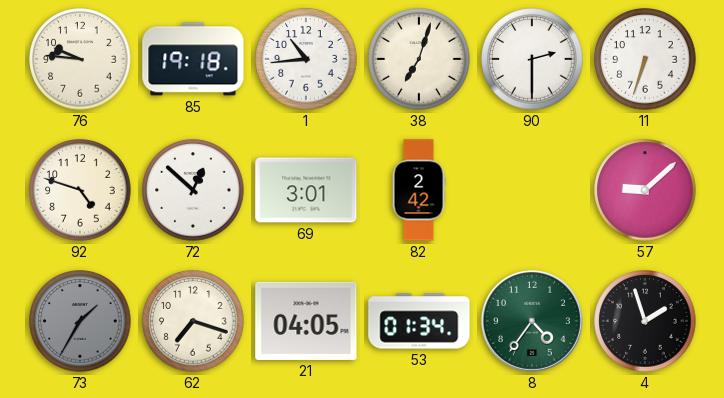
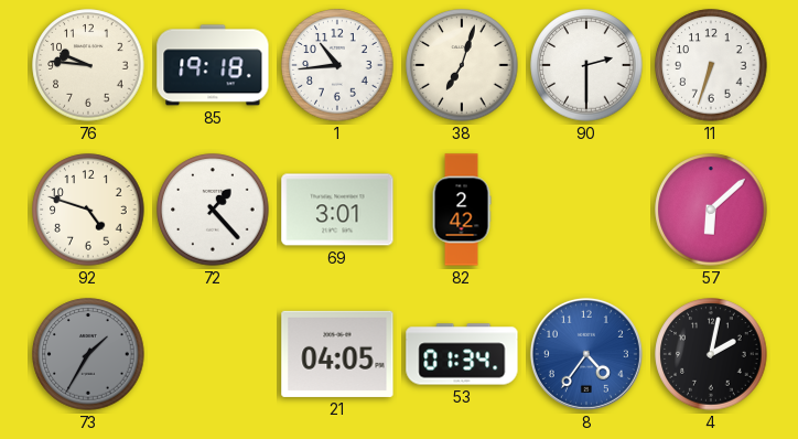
72: 12:52 -> 1:23
57: 9:08 -> 6:08
62: 7:18 -> none
8 dial: green -> blue
4: 1:57 -> 2:02
